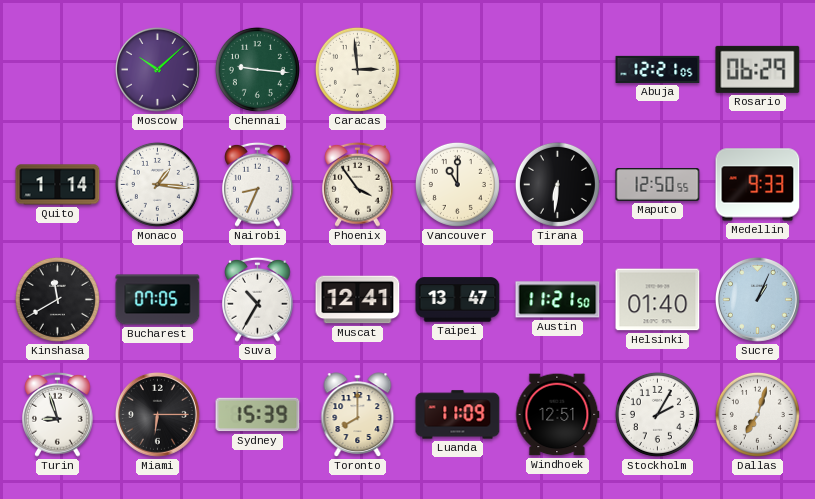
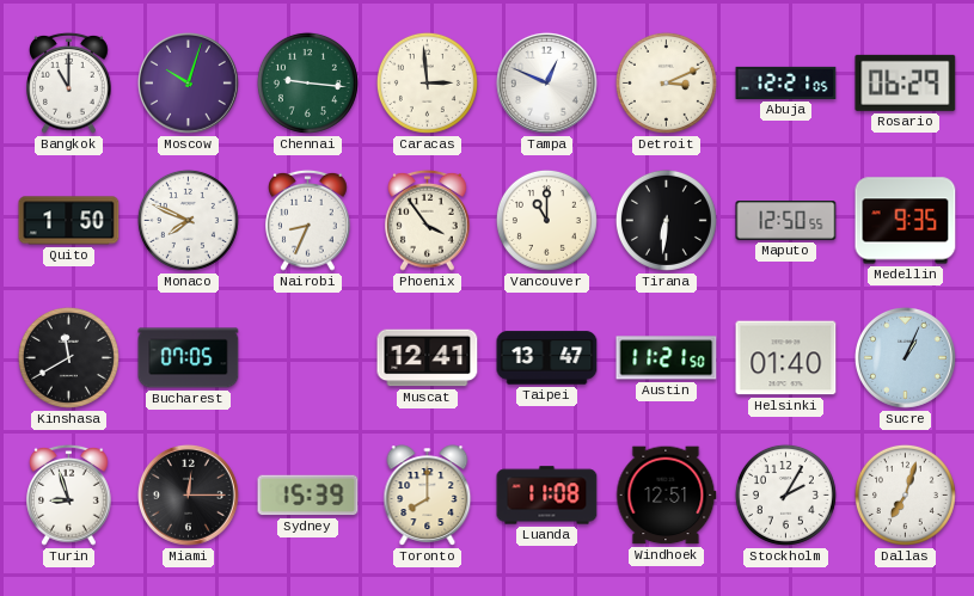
Bangkok: none -> 11:00
Moscow: 10:08 -> 10:03
Tampa: none -> 12:49
Detroit: none -> 3:11
Quito: 1:14 -> 1:50
Monaco: 1:16 -> 7:49
Medellin: 9:33 -> 9:35
Suva: 10:35 -> none
Miami: 6:15 -> 12:15
Luanda: 11:09 -> 11:08
